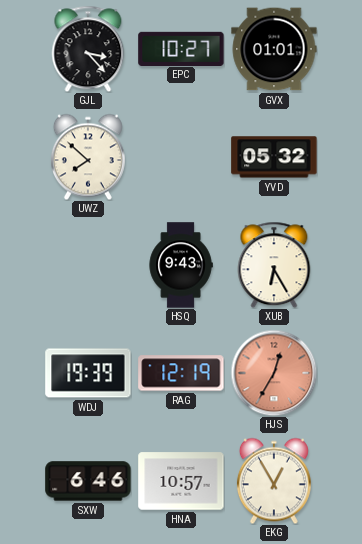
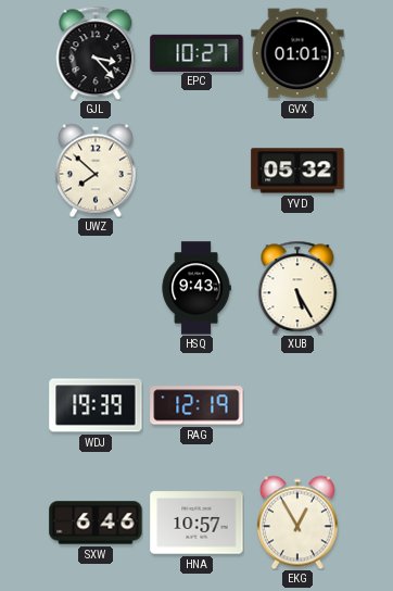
XUB: 6:25 -> 5:25
HJS: 12:35 -> none
